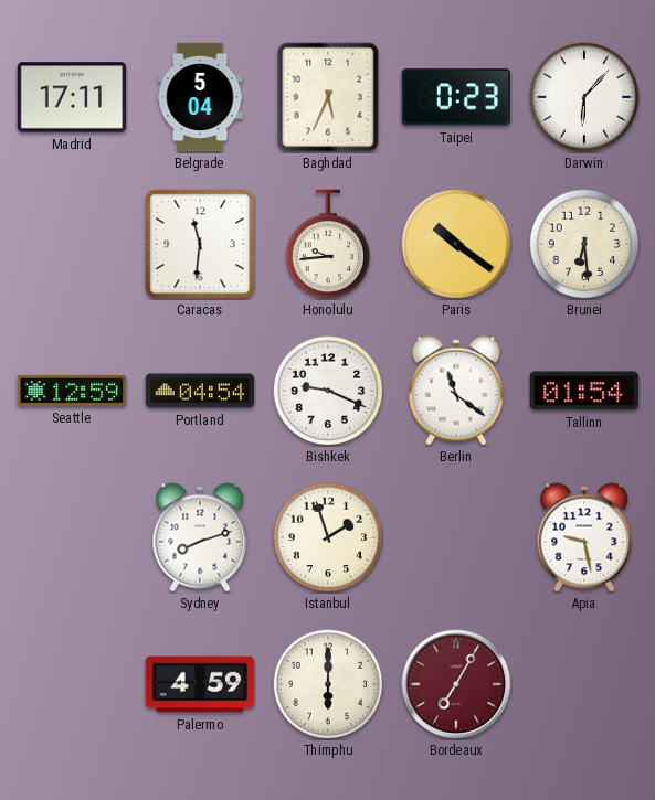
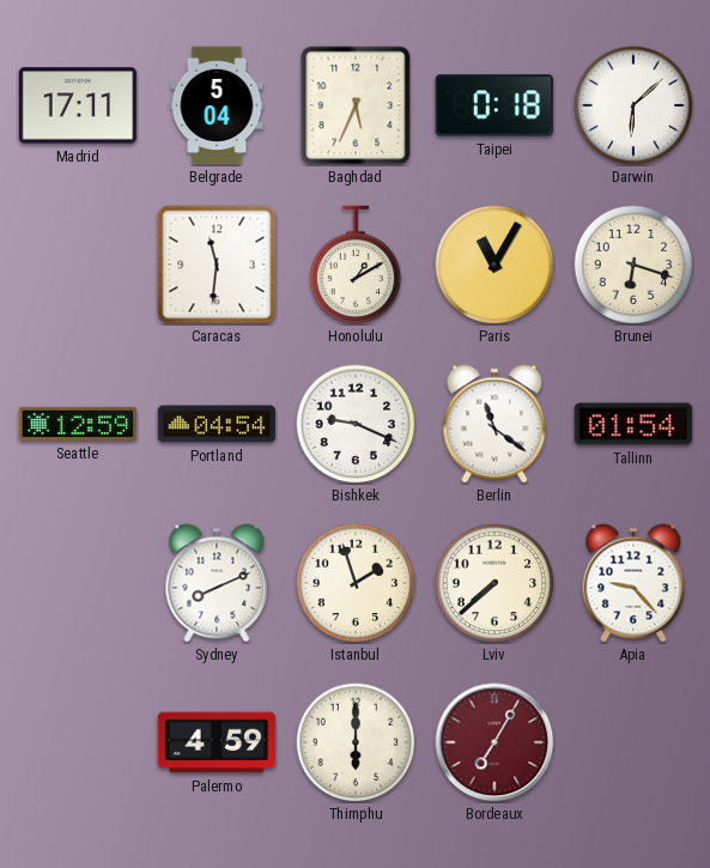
Taipei: 0:23 -> 0:18
Darwin: 6:07 -> 6:08
Honolulu: 9:44 -> 1:10
Paris: 10:21 -> 11:05
Brunei: 6:29 -> 6:18
Sydney: 8:12 -> 8:11
Lviv: none -> 7:38
Apia: 9:28 -> 9:23
